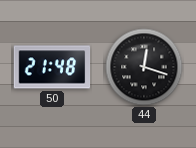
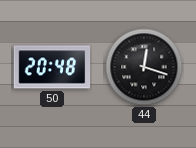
50: 21:48 -> 20:48
